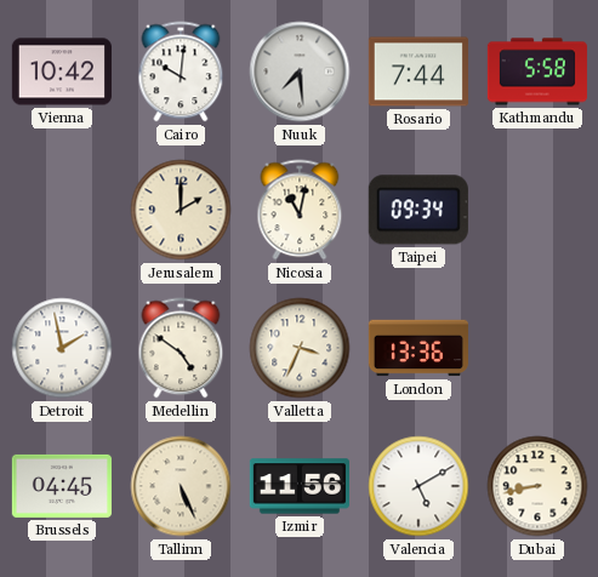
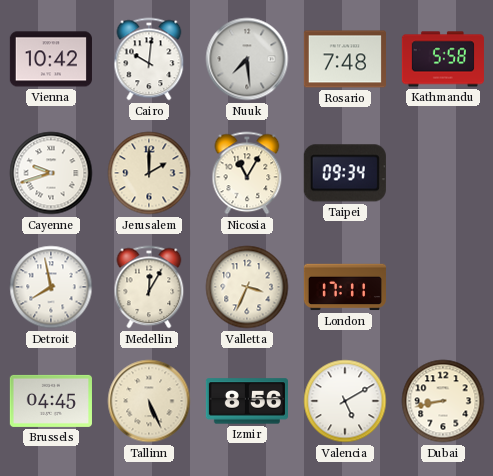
Rosario: 7:44 -> 7:48
Cayenne: none -> 9:42
Nicosia: 11:02 -> 11:05
Detroit: 1:58 -> 7:58
Medellin: 4:51 -> 12:05
London: 13:36 -> 17:11
Izmir: 11:56 -> 8:56
